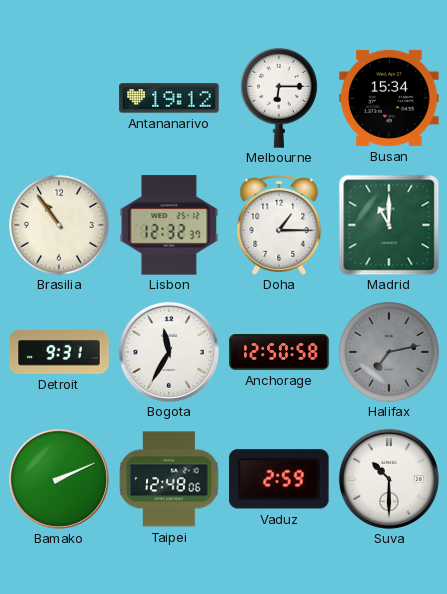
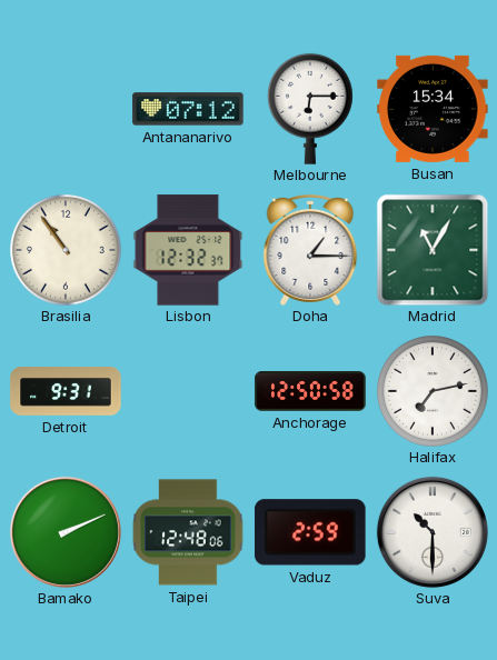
Antananarivo: 19:12 -> 07:12
Madrid: 11:00 -> 11:05
Bogota: 11:35 -> none
Halifax dial: grey -> white
